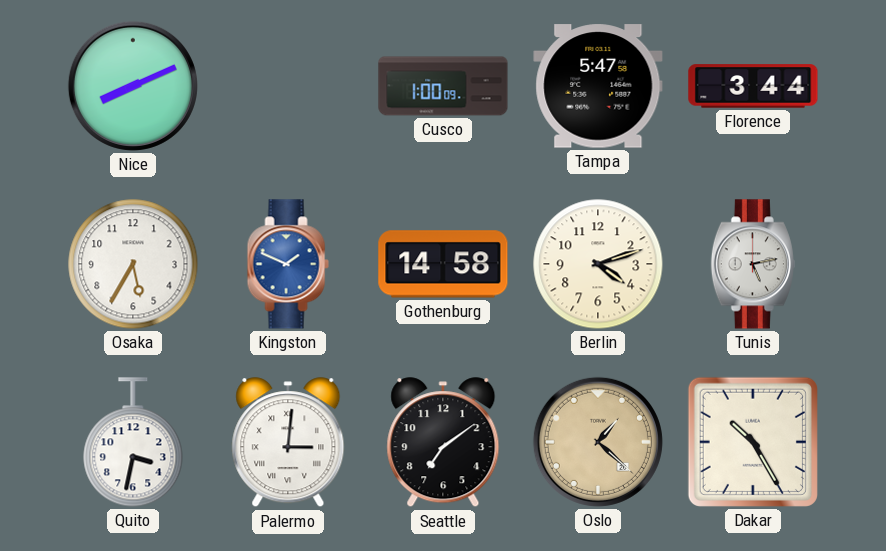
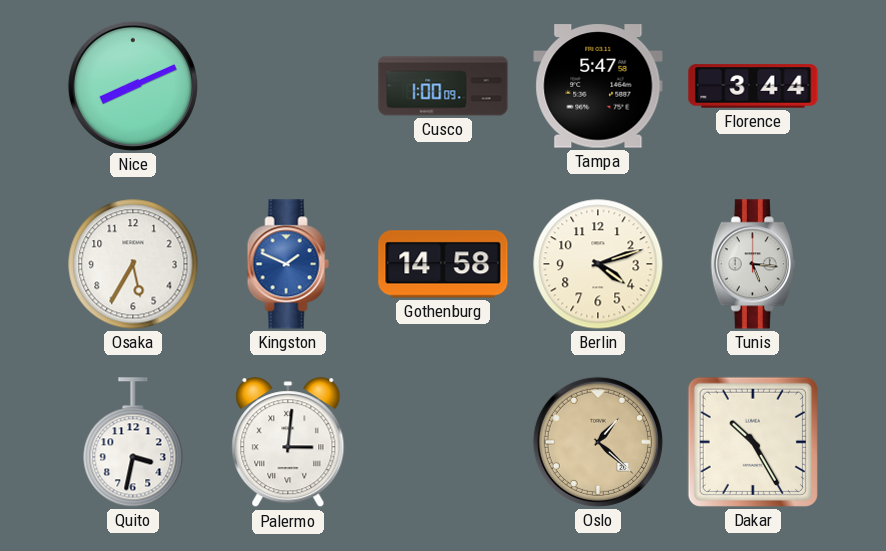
Tunis: 5:13 -> 5:16
Seattle: 7:09 -> none
